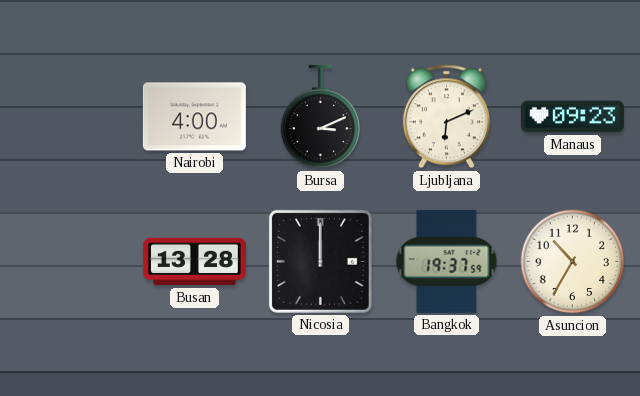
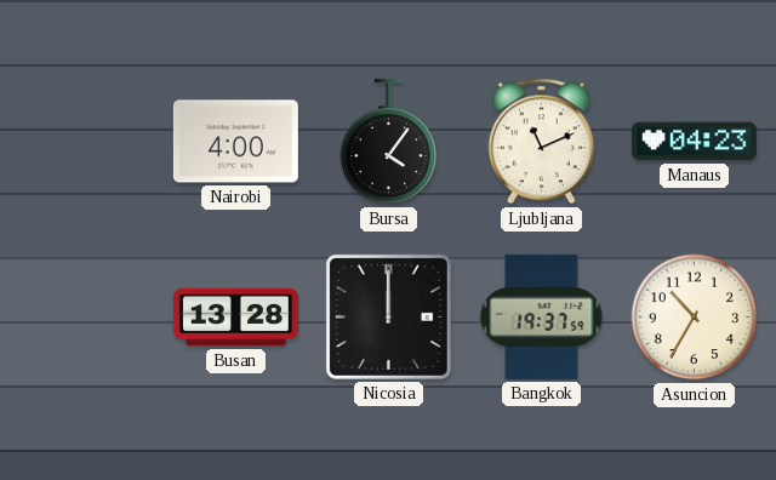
Bursa: 3:11 -> 4:06
Ljubljana: 6:11 -> 11:11
Manaus: 09:23 -> 04:23
